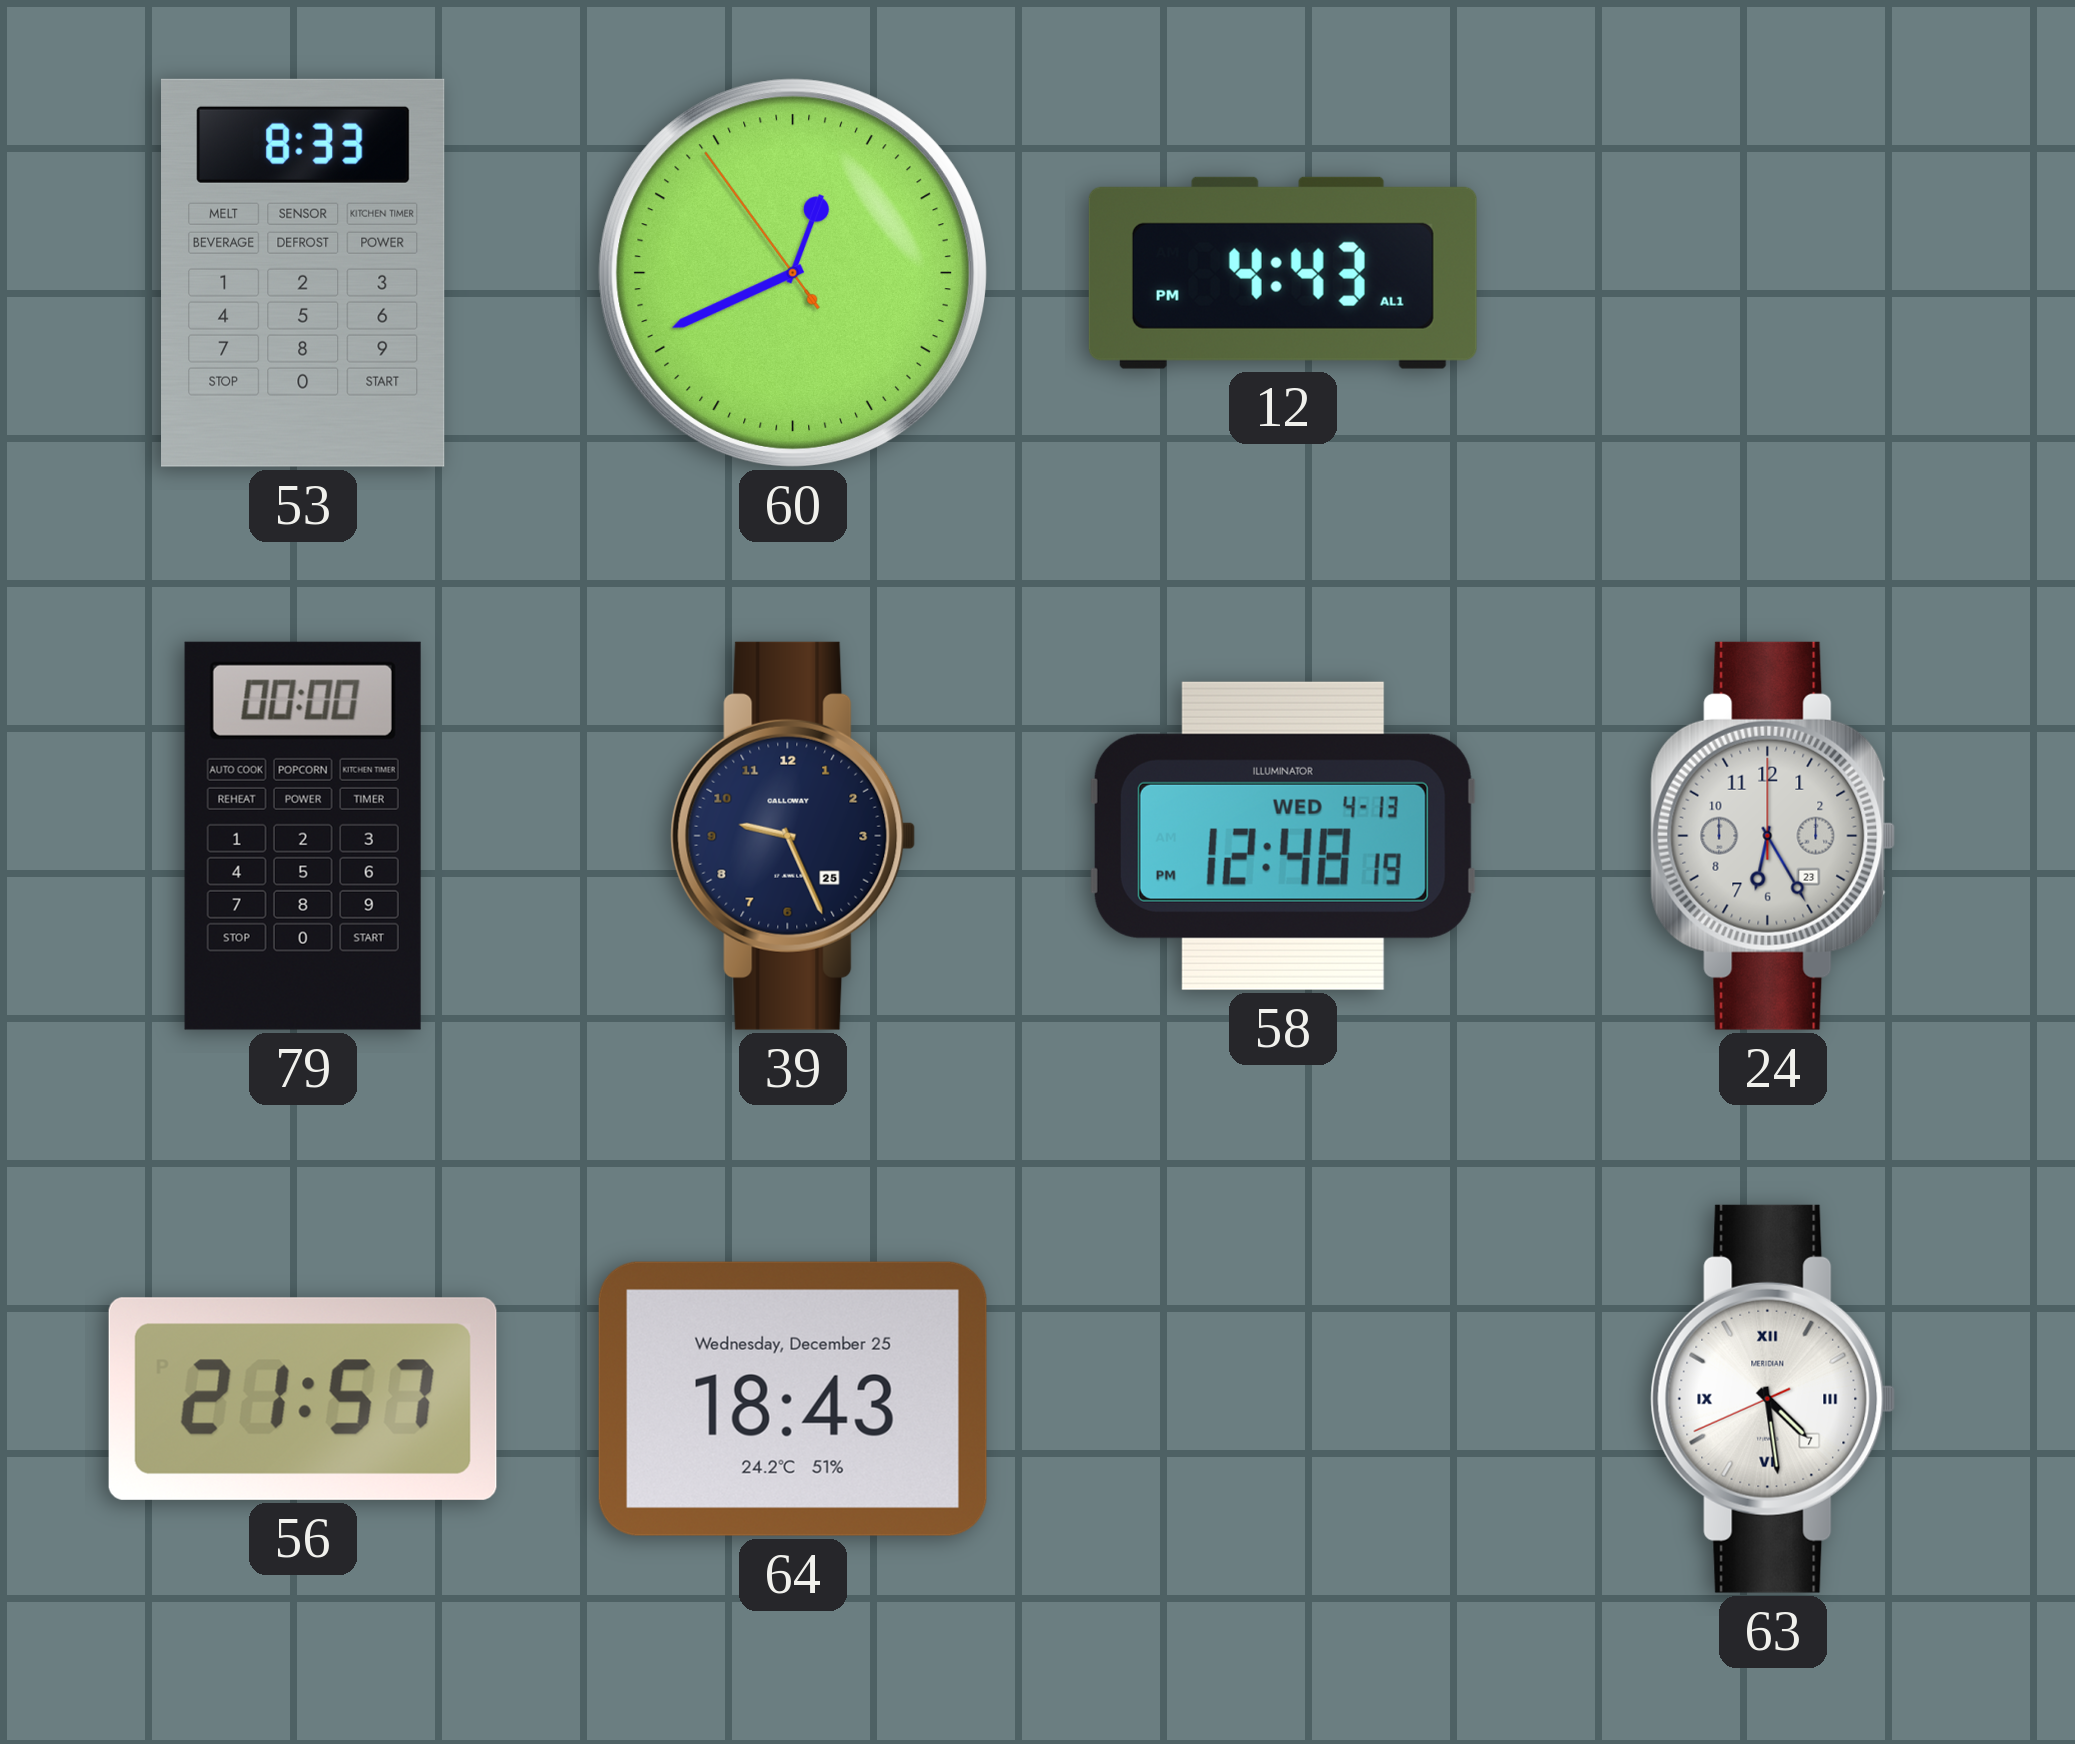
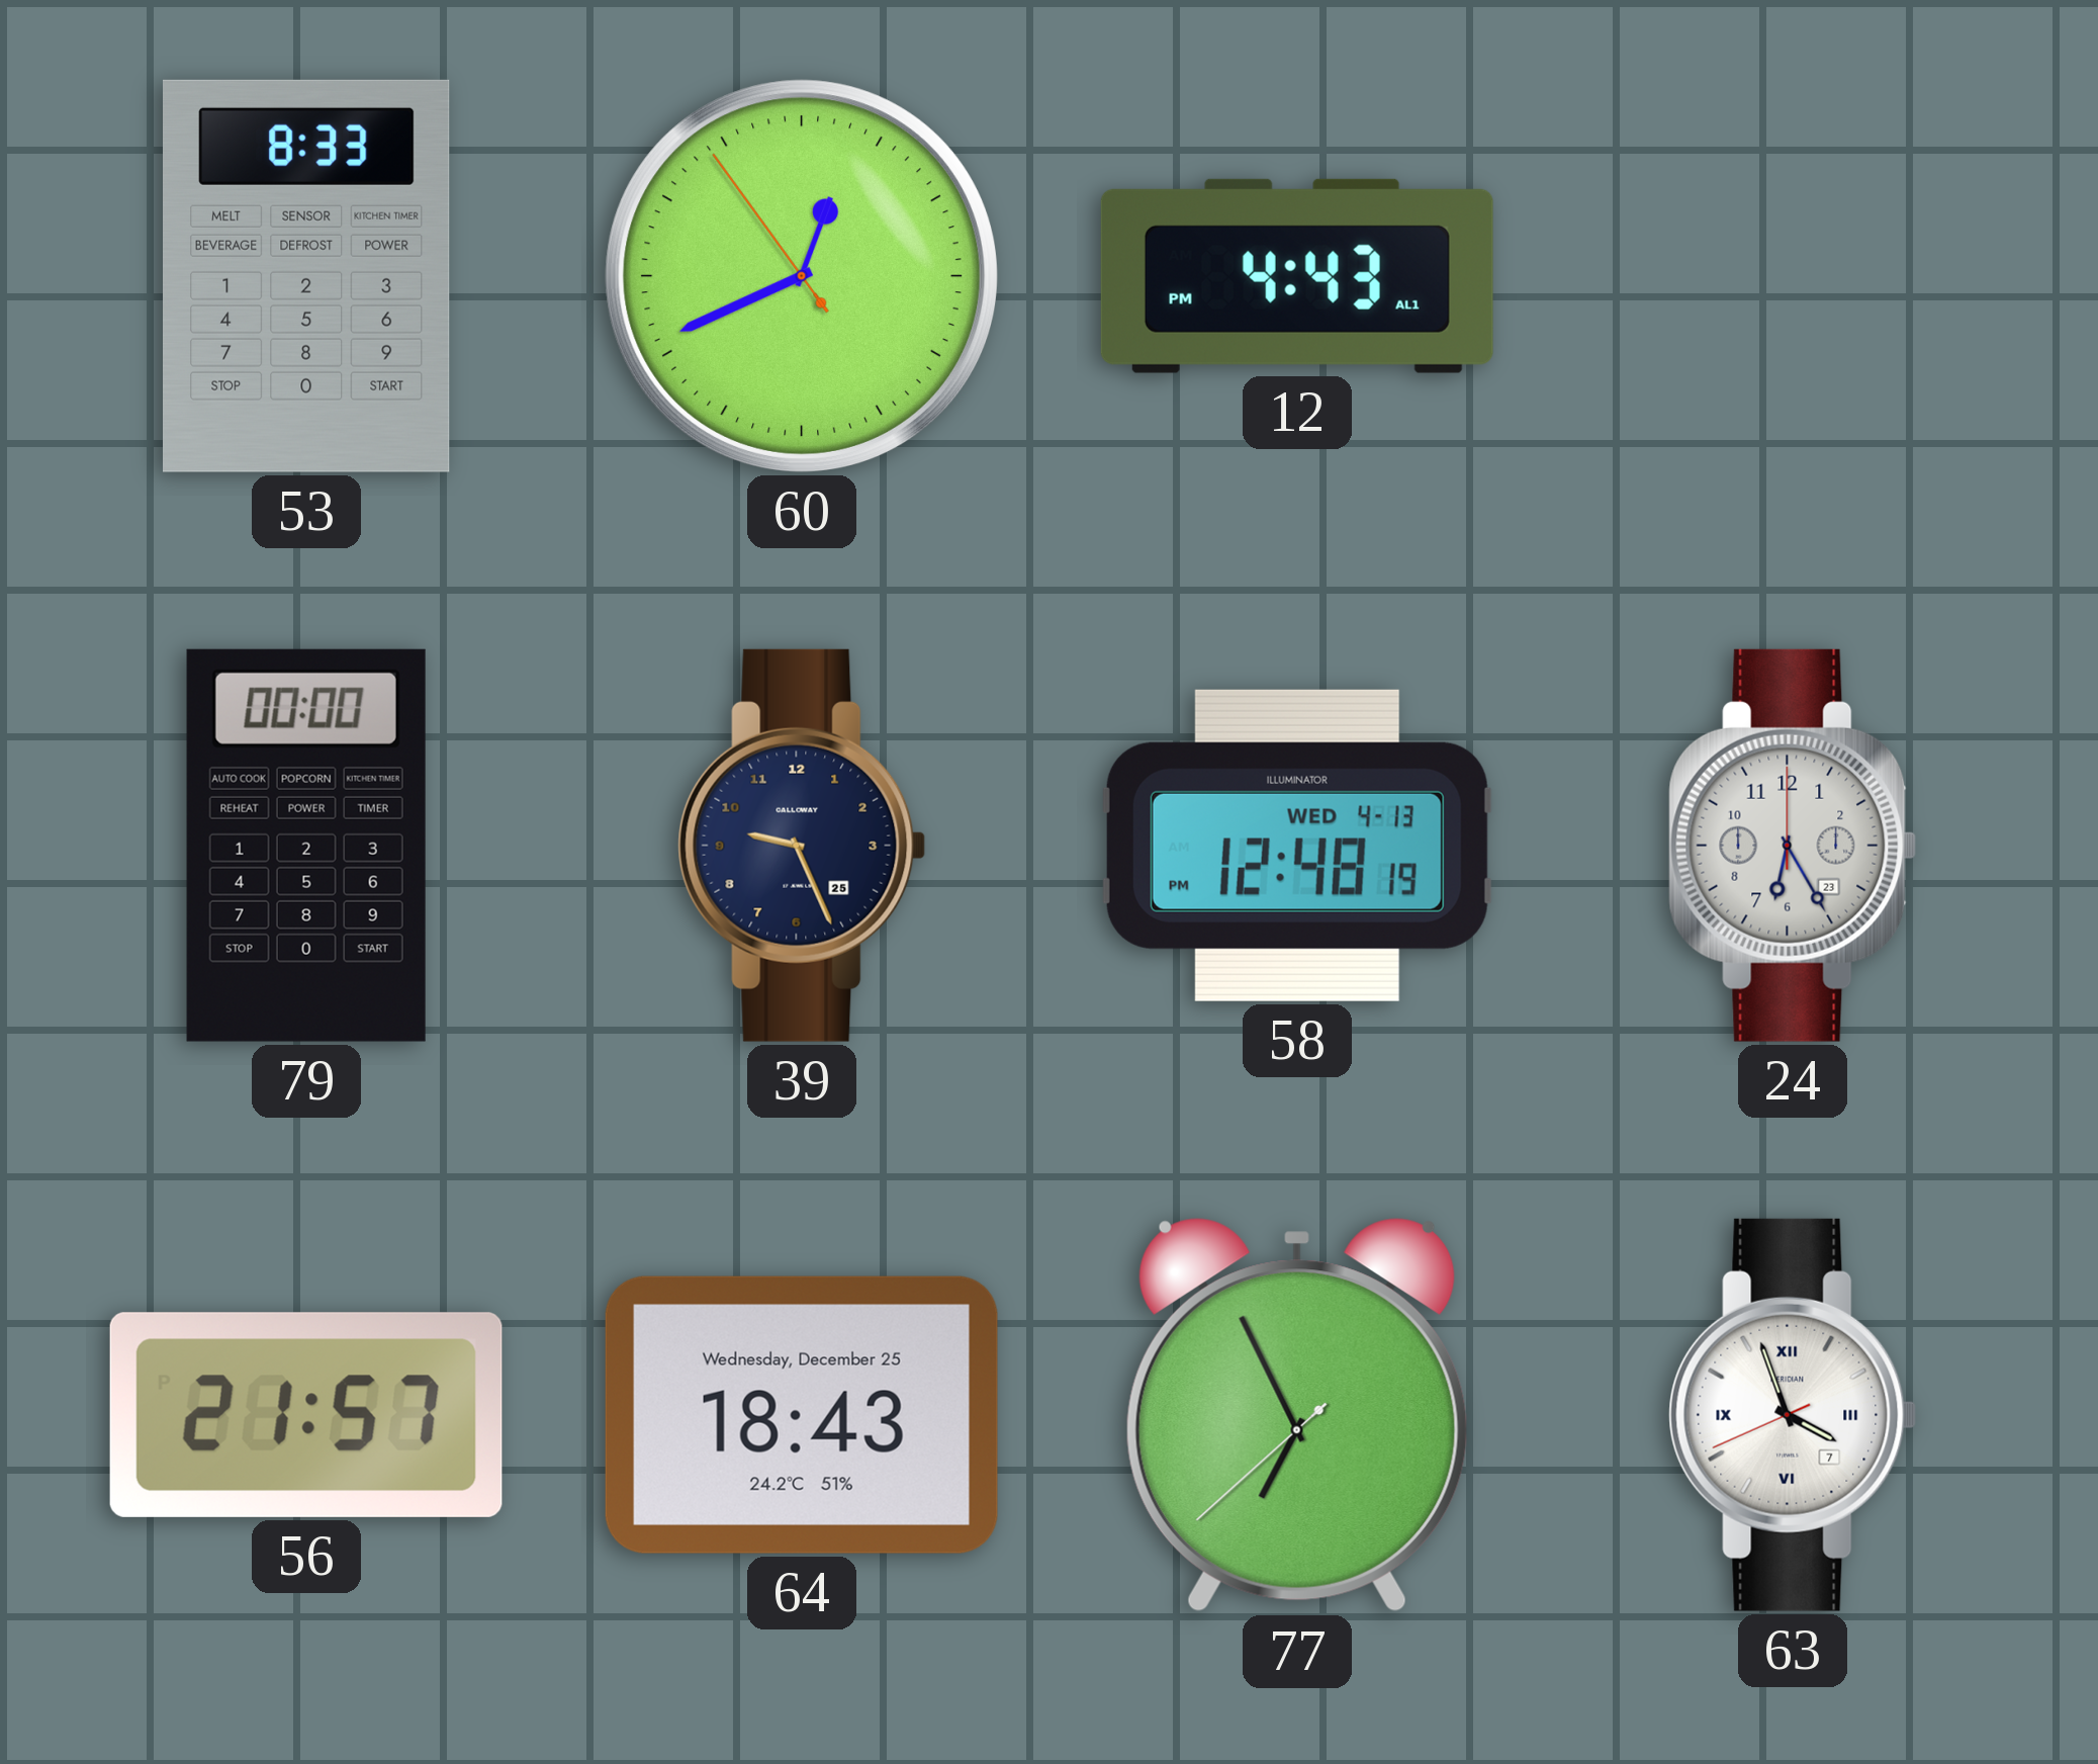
77: none -> 6:55
63: 4:28 -> 3:56
